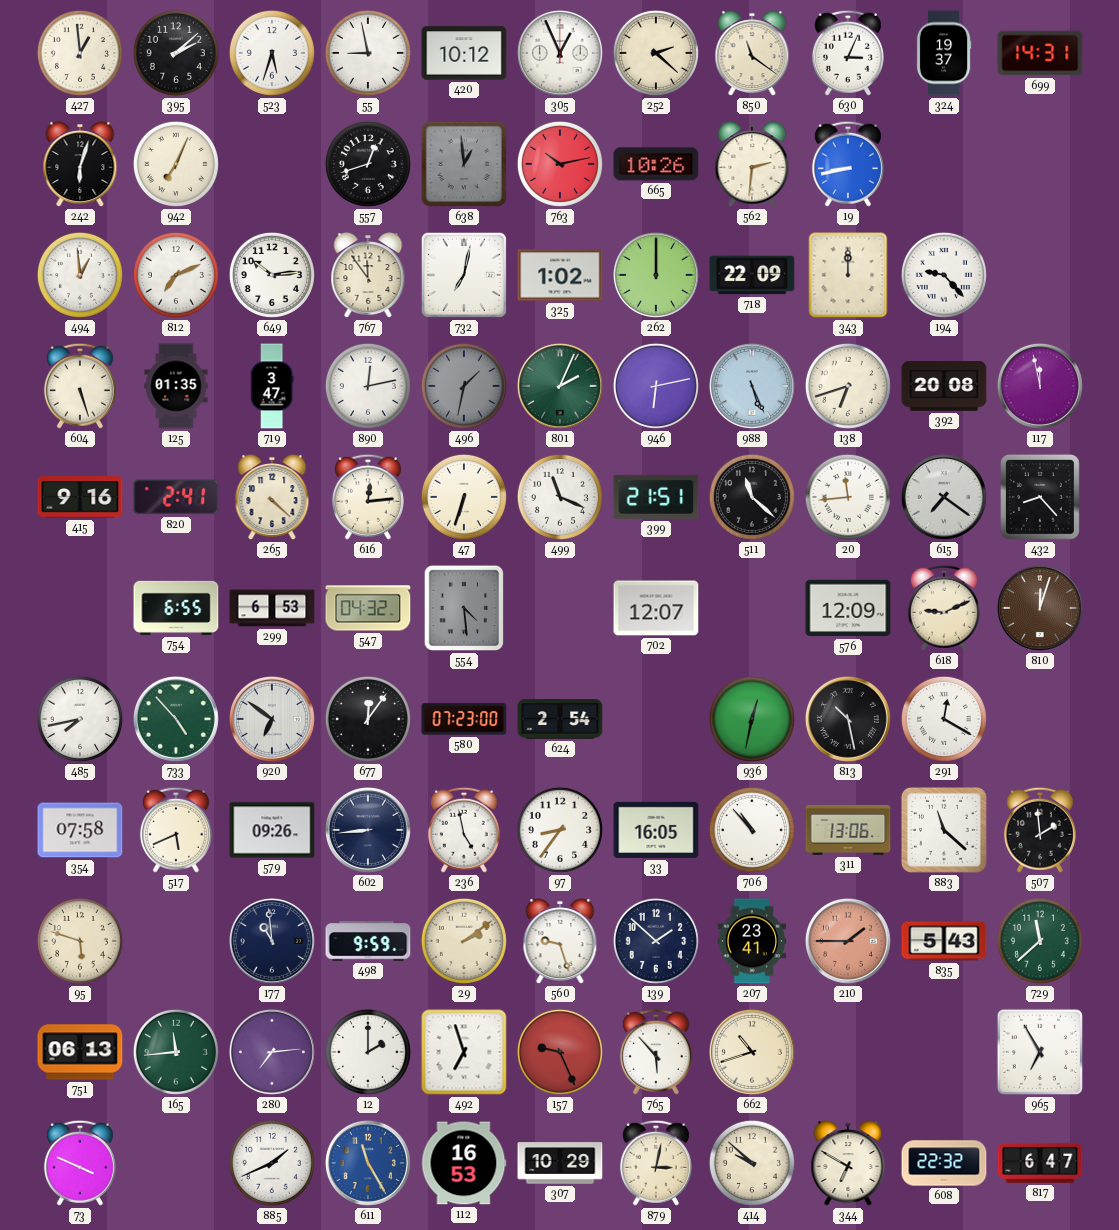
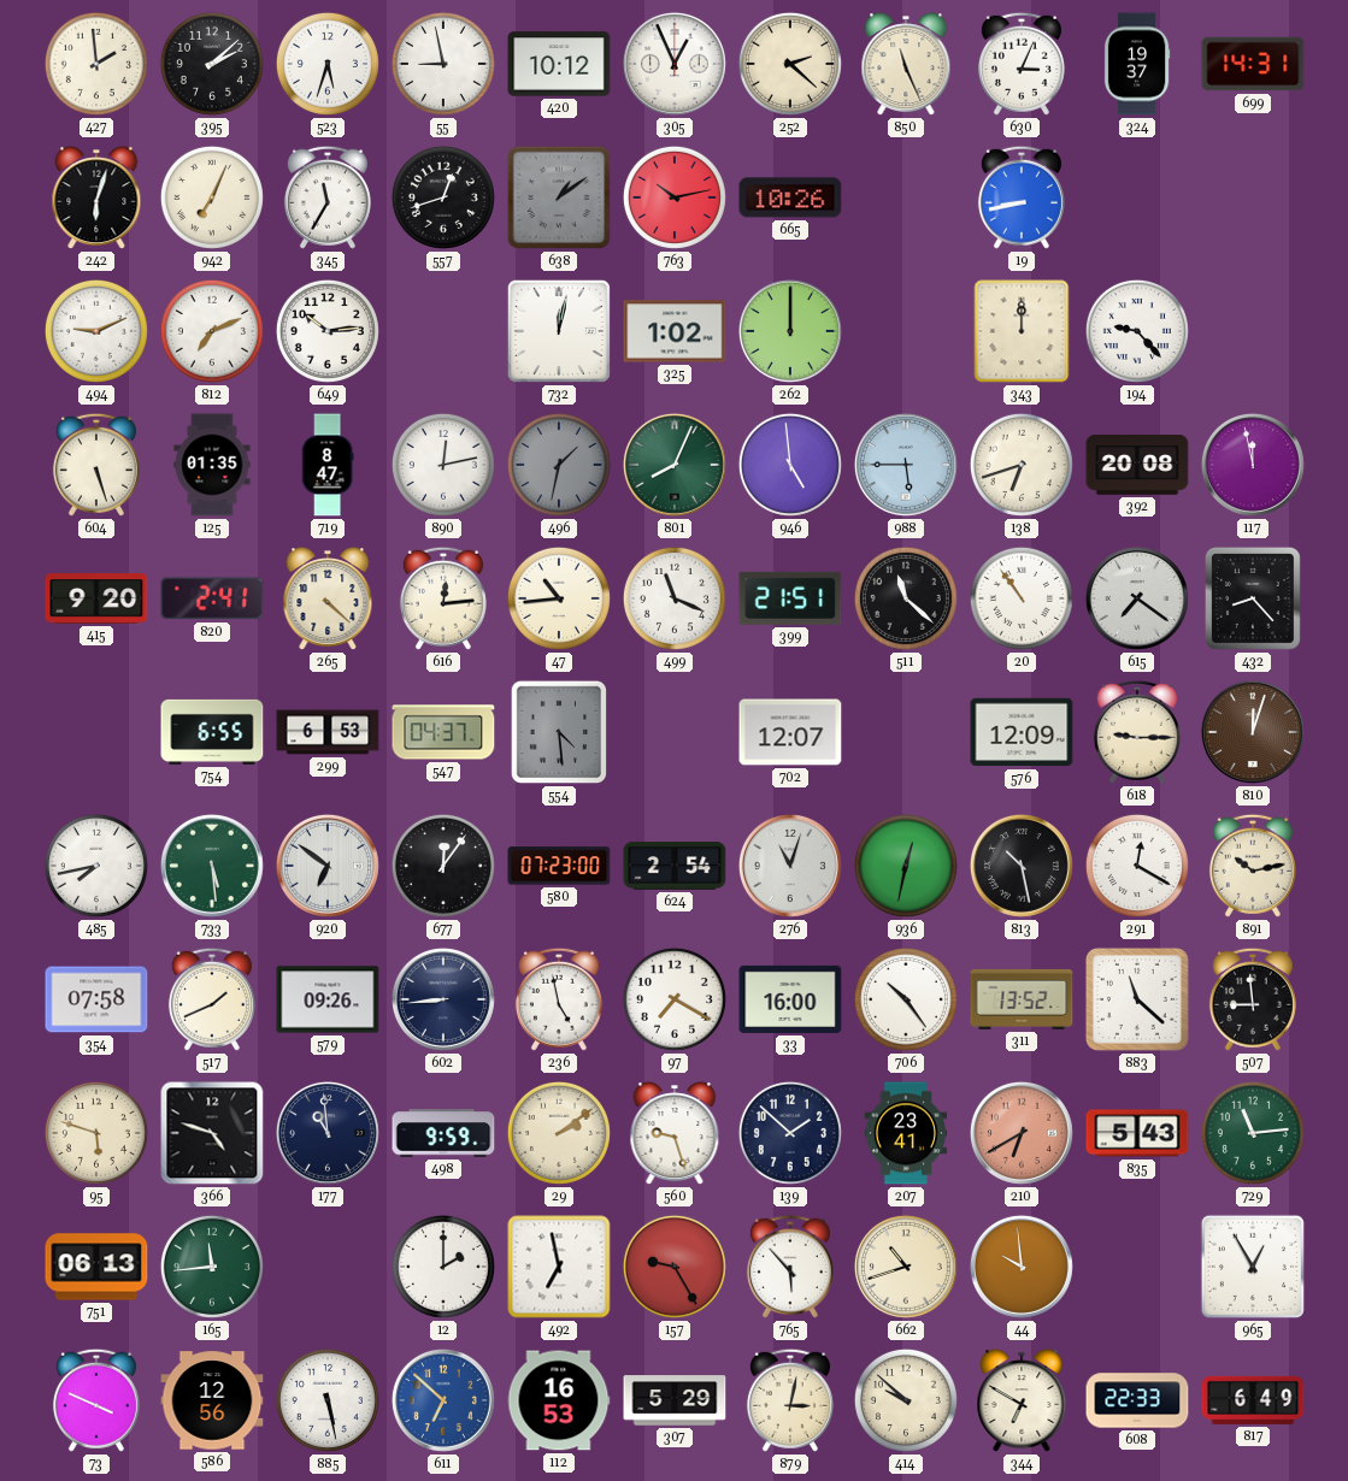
427: 12:59 -> 1:59
850: 11:21 -> 11:26
345: none -> 11:35
638: 12:59 -> 1:09
562: 2:31 -> none
494: 12:59 -> 9:11
767: 11:54 -> none
732: 7:02 -> 12:02
718: 22:09 -> none
719: 3:47 -> 8:47
801: 2:04 -> 8:04
946: 6:13 -> 4:59
988: 5:26 -> 5:45
415: 9:16 -> 9:20
47: 6:33 -> 10:44
20: 11:44 -> 10:54
547: 04:32 -> 04:37
618: 9:11 -> 9:15
733: 4:53 -> 5:29
276: none -> 11:03
891: none -> 10:13
517: 5:41 -> 1:41
97: 8:36 -> 7:20
33: 16:05 -> 16:00
706: 10:53 -> 10:24
311: 13:06 -> 13:52
507: 1:59 -> 8:59
366: none -> 4:48
210: 1:45 -> 6:40
729: 11:38 -> 11:14
280: 7:14 -> none
492: 6:57 -> 6:58
157: 9:26 -> 9:25
44: none -> 9:59
965: 6:55 -> 12:55
586: none -> 12:56
885: 1:41 -> 5:28
611: 11:25 -> 6:52
307: 10:29 -> 5:29
608: 22:32 -> 22:33
817: 6:47 -> 6:49
